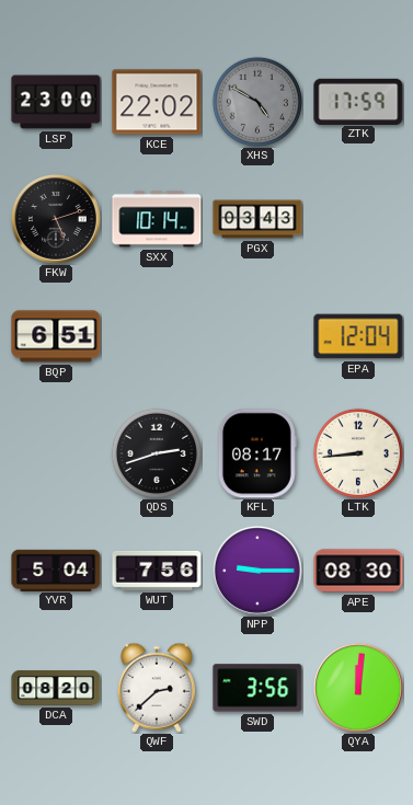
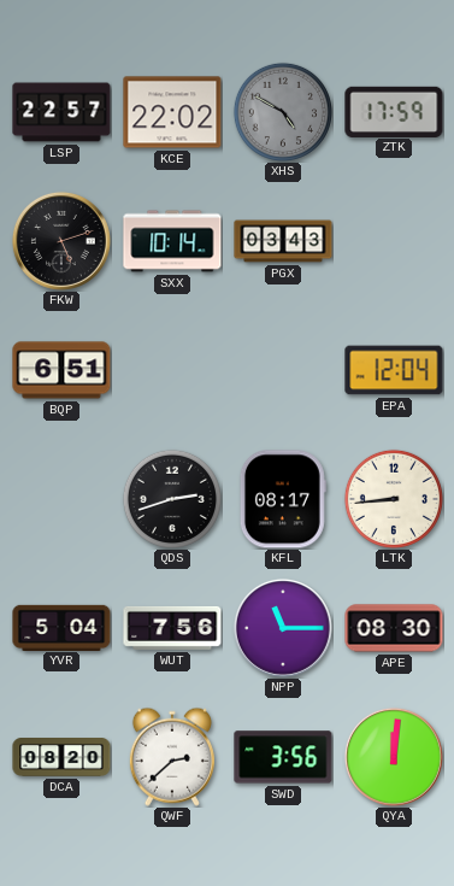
LSP: 23:00 -> 22:57
NPP: 9:15 -> 11:15
